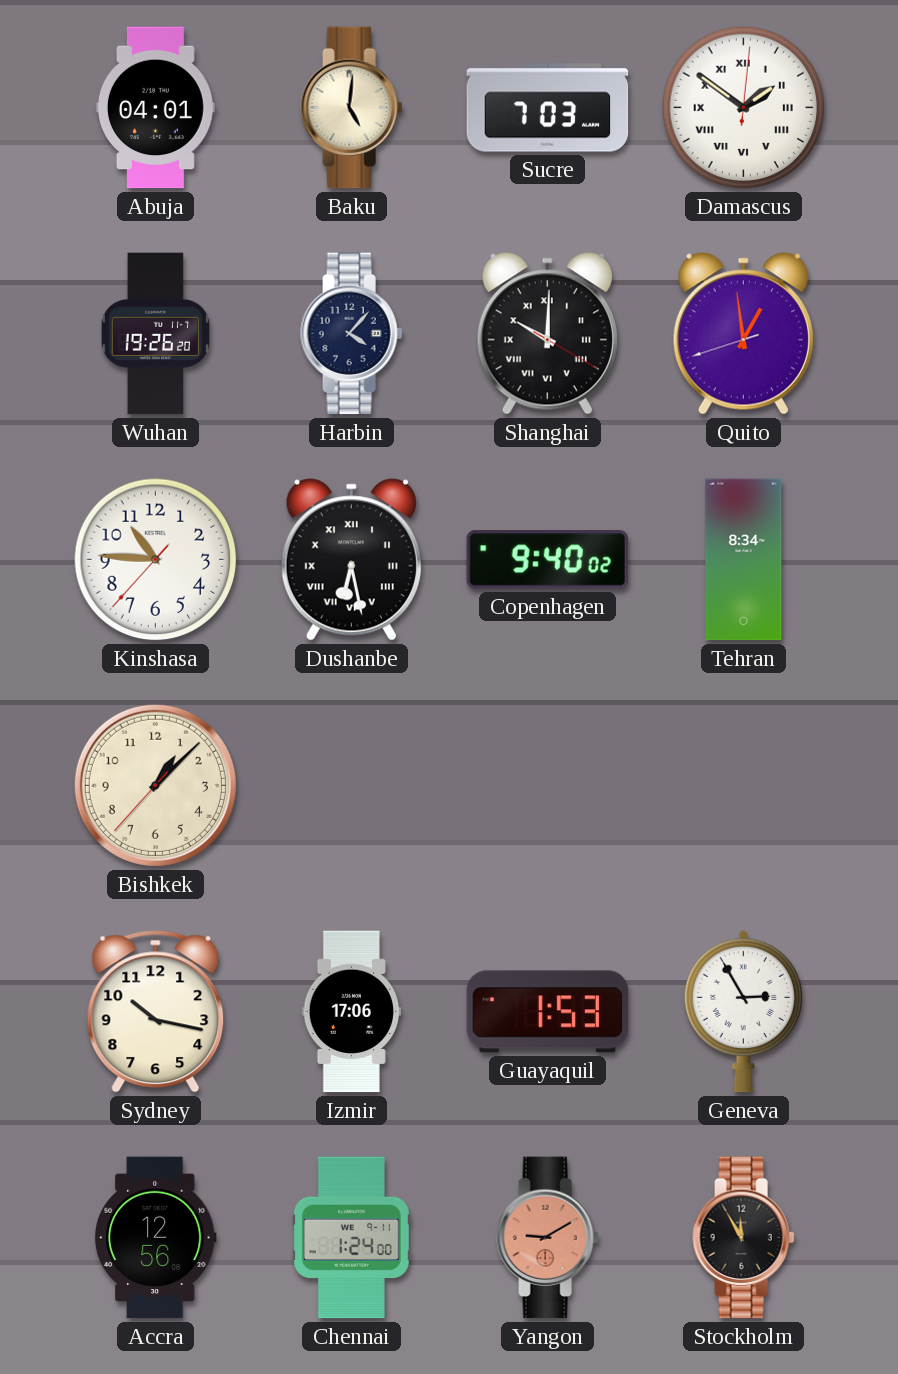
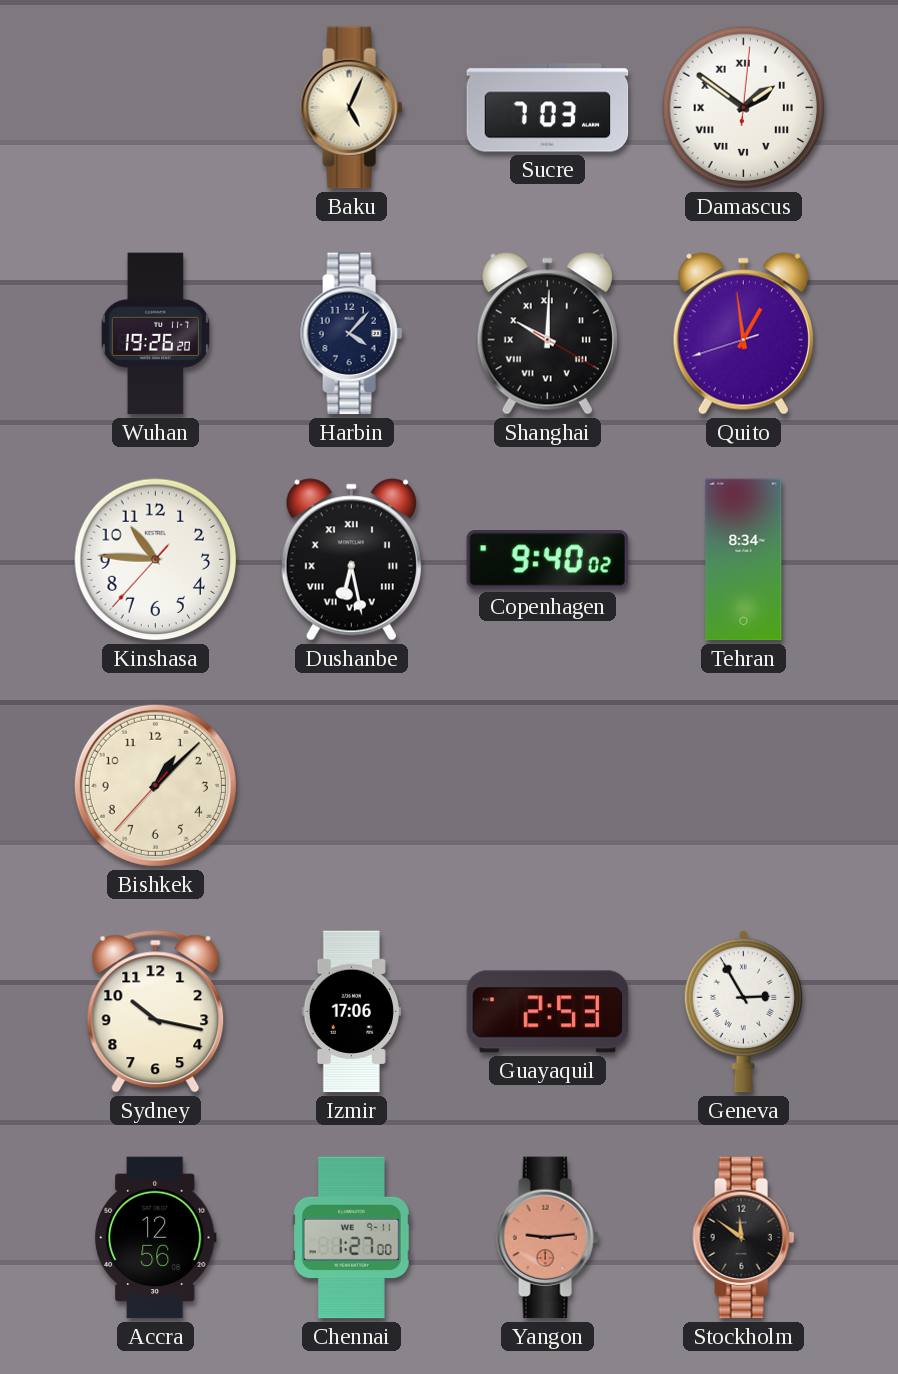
Abuja: 04:01 -> none
Baku: 5:01 -> 5:04
Guayaquil: 1:53 -> 2:53
Chennai: 1:24 -> 1:27
Yangon: 9:10 -> 9:14
Stockholm: 11:55 -> 11:51
